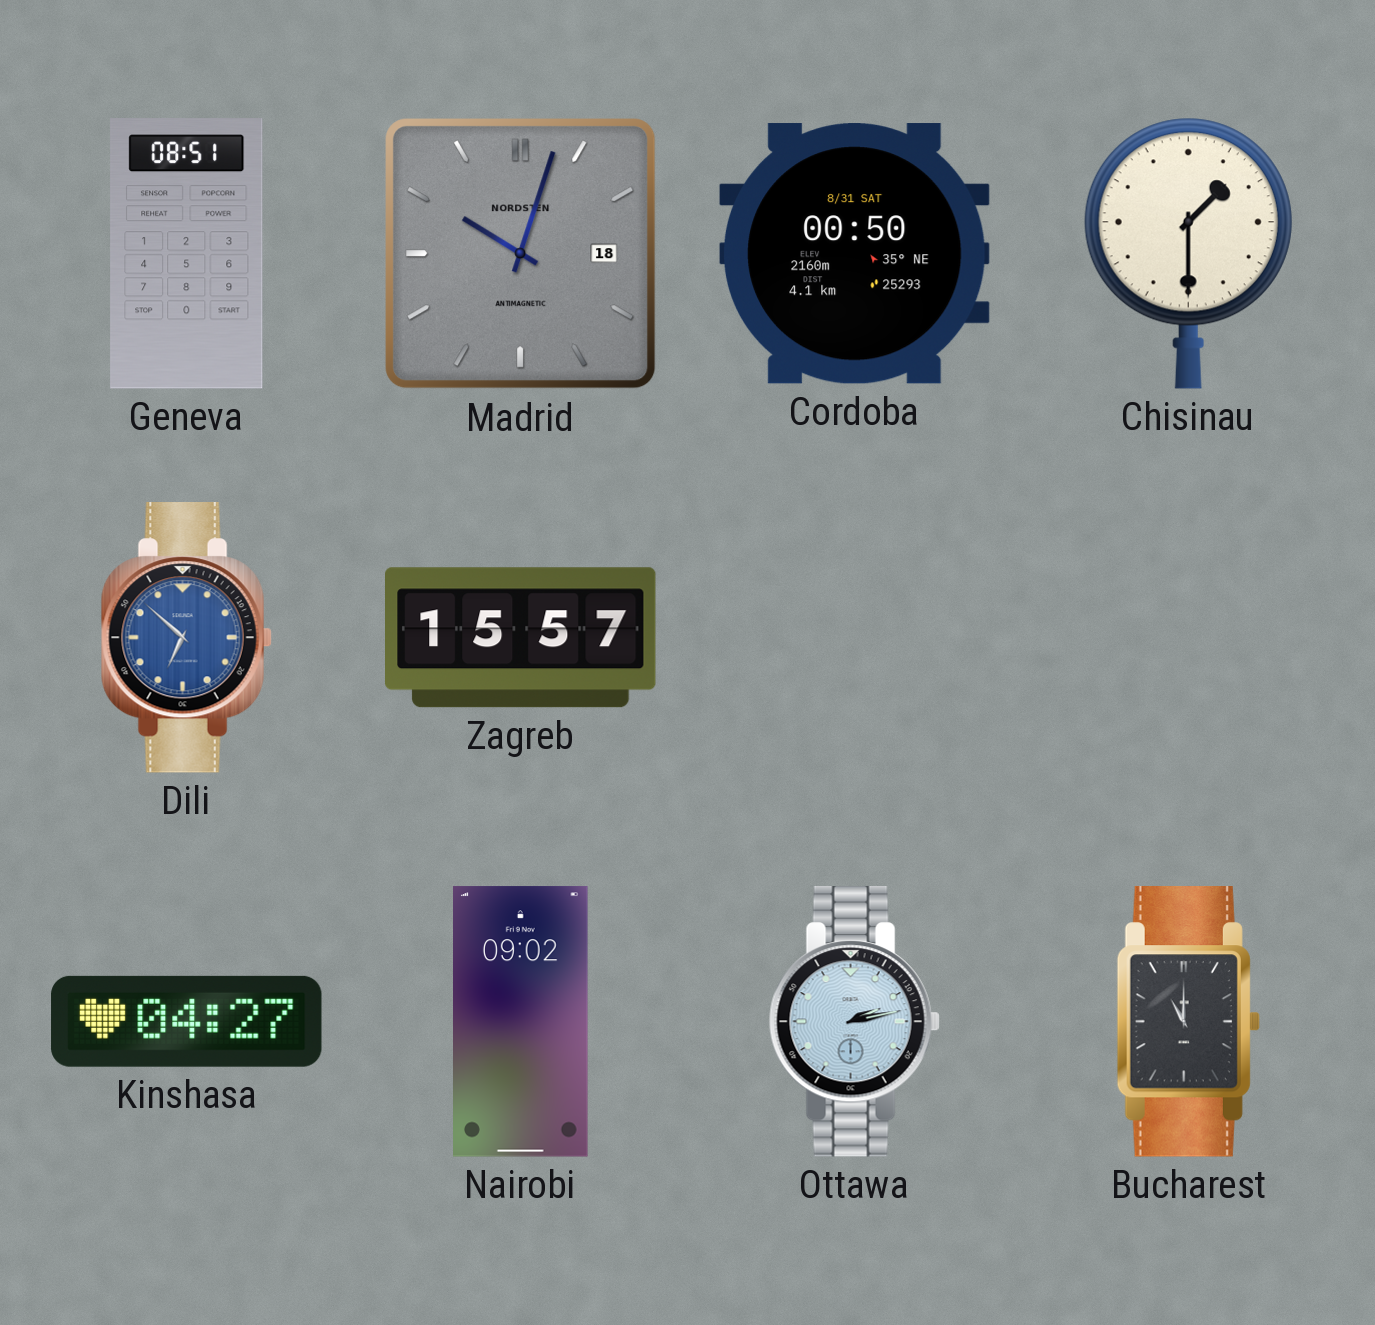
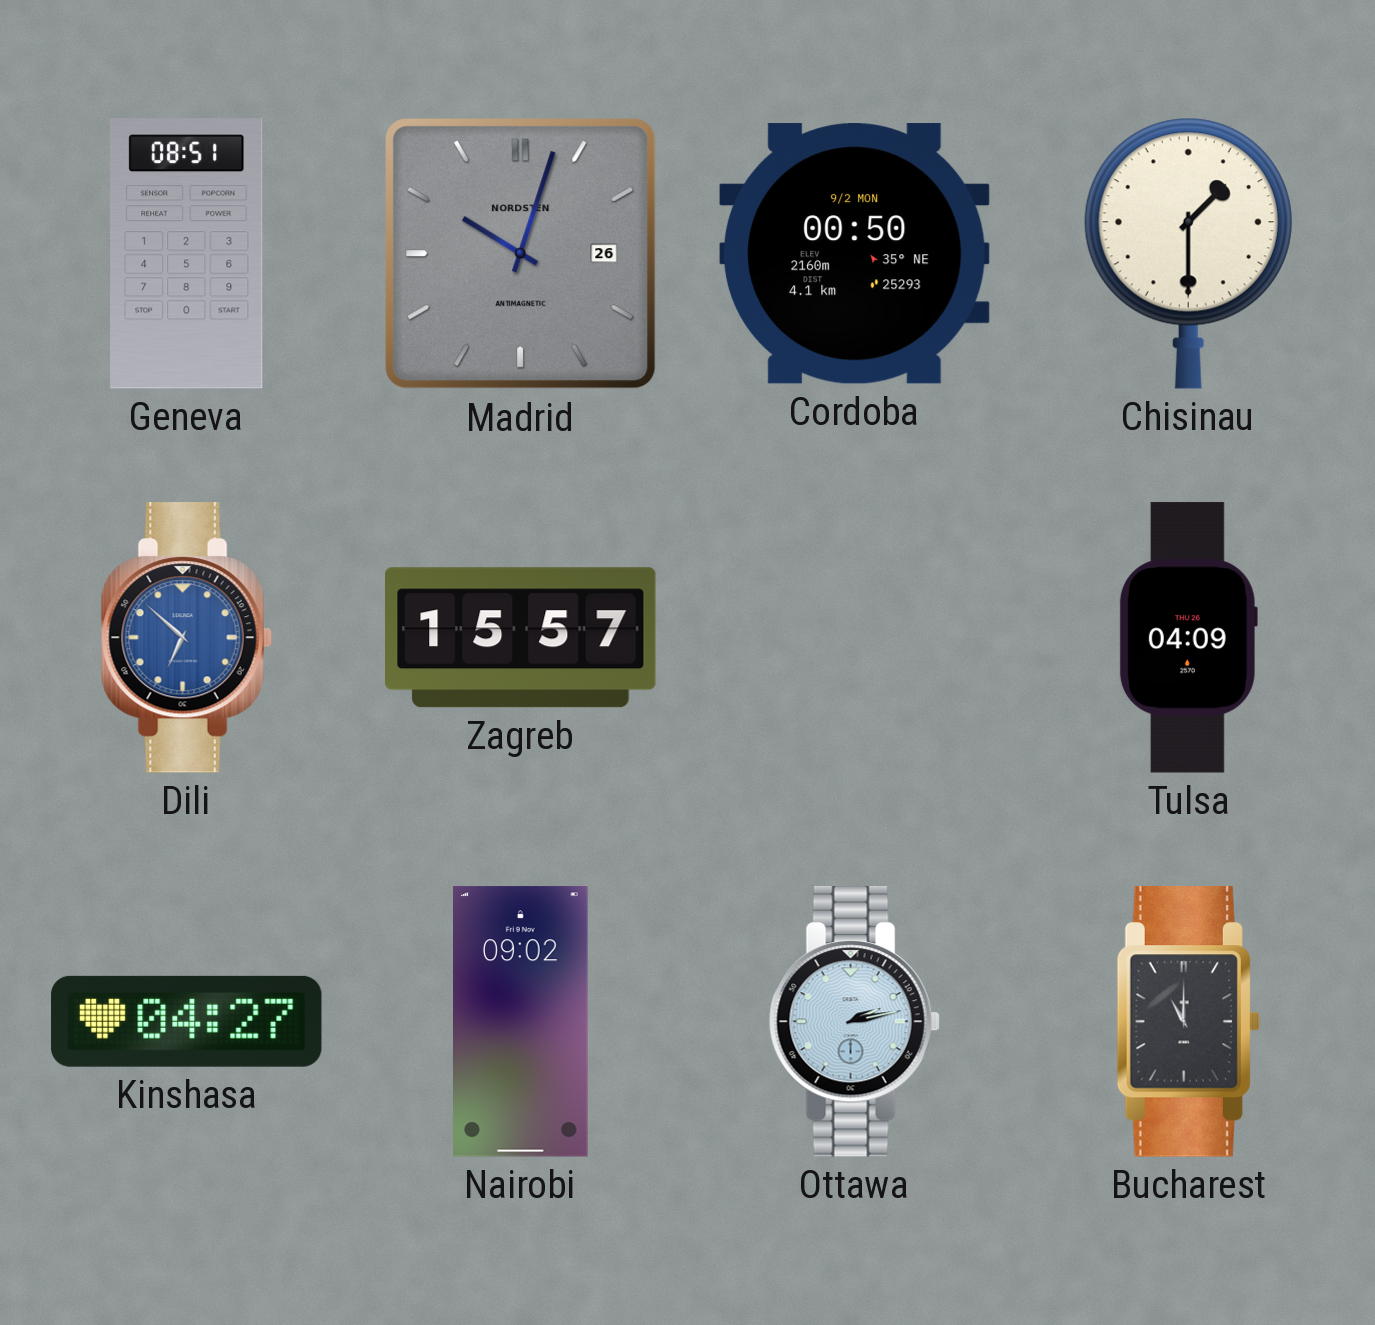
Madrid date: 18 -> 26
Cordoba date: 8/31 SAT -> 9/2 MON
Tulsa: none -> 04:09
